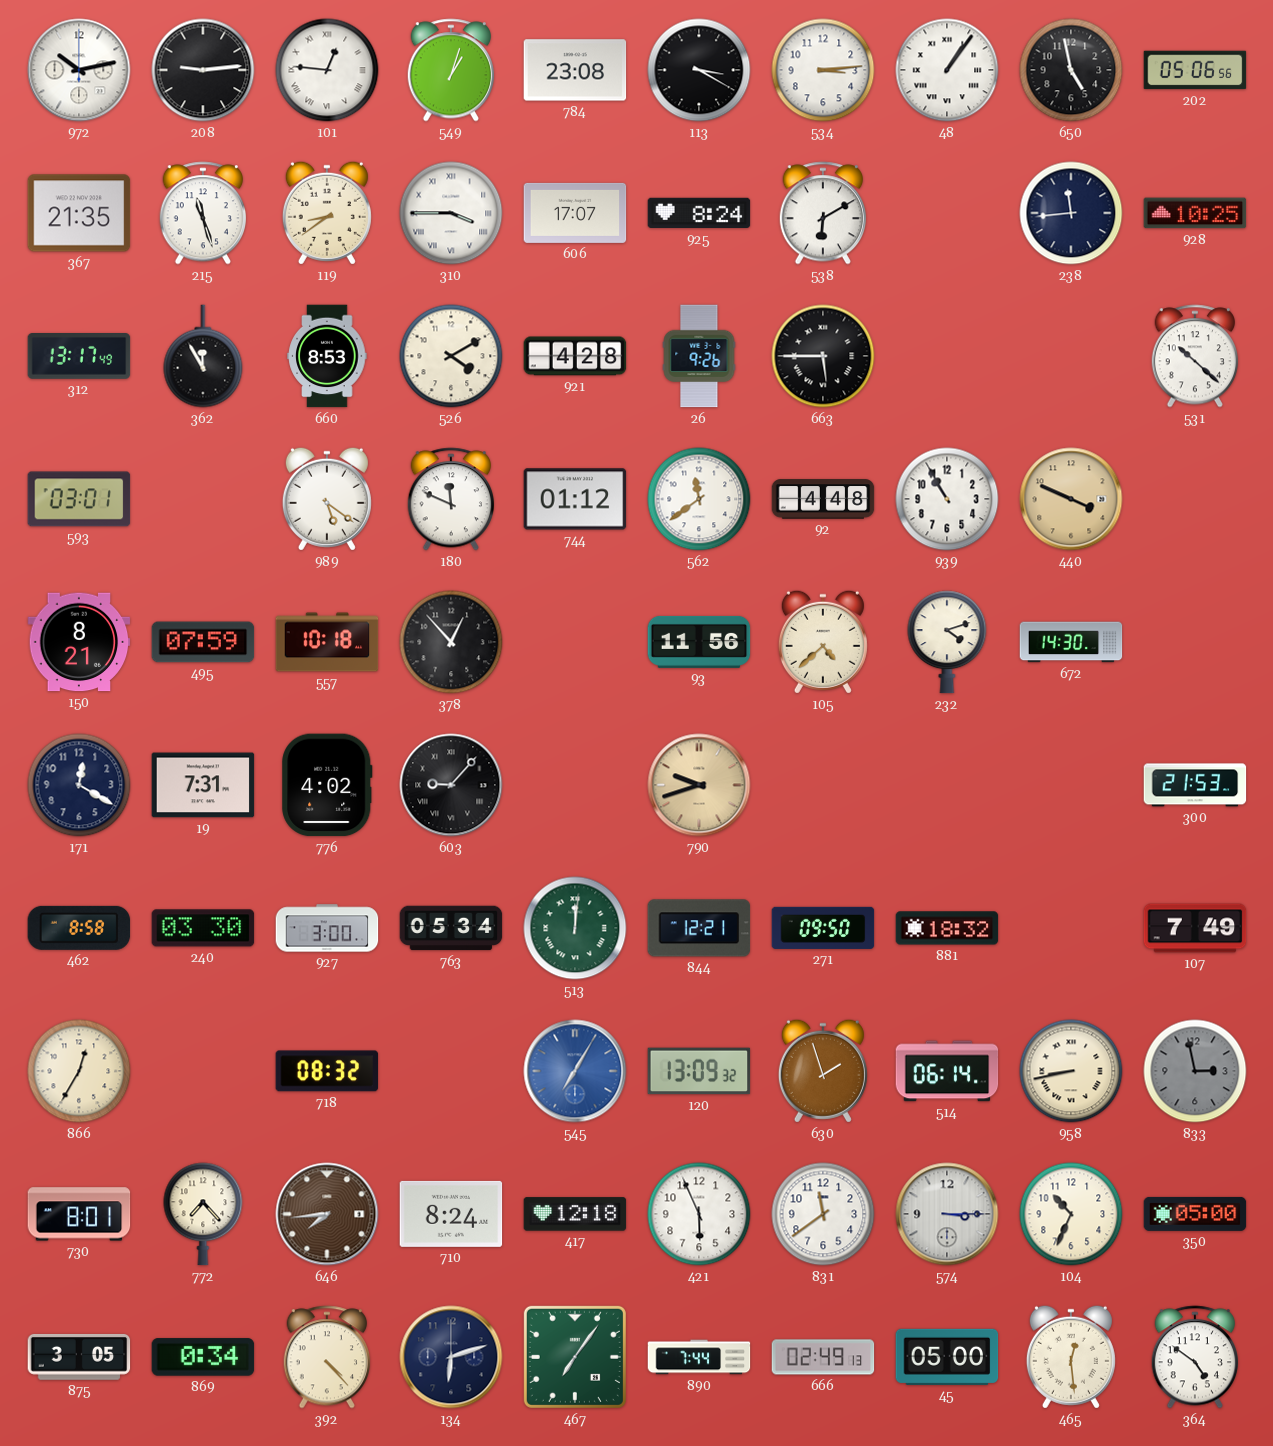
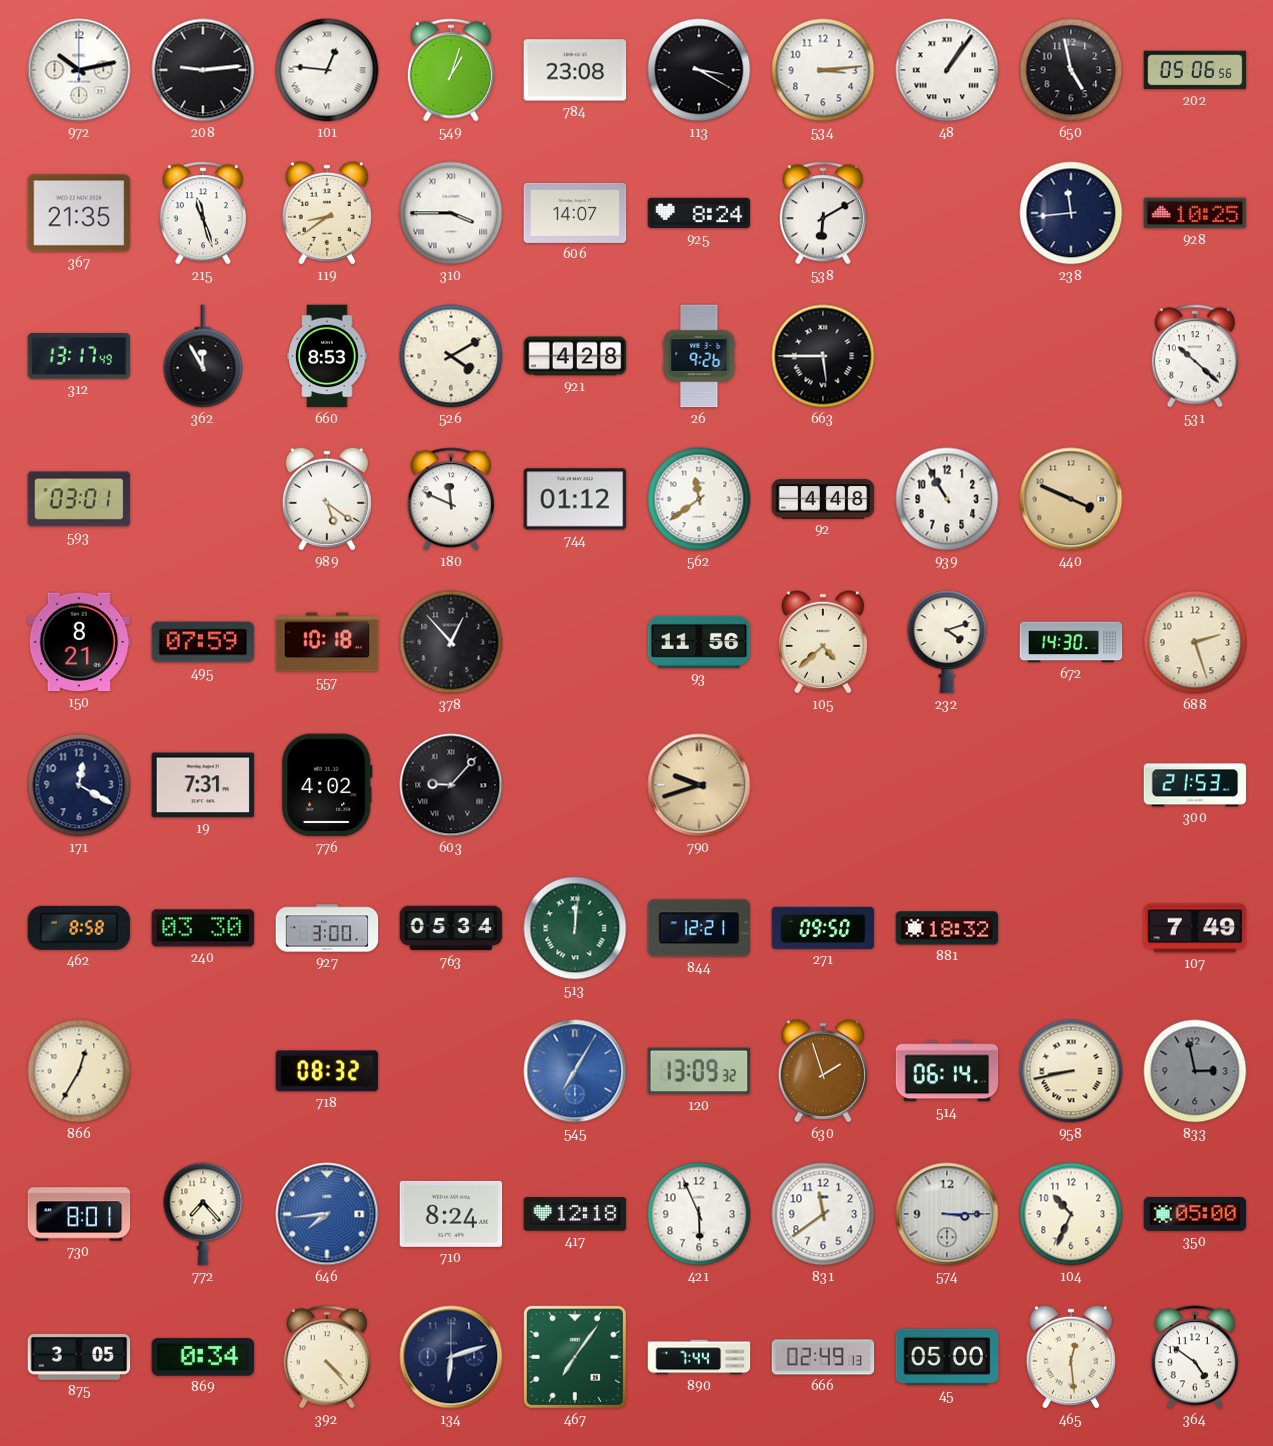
606: 17:07 -> 14:07
688: none -> 2:27
646 dial: brown -> blue
